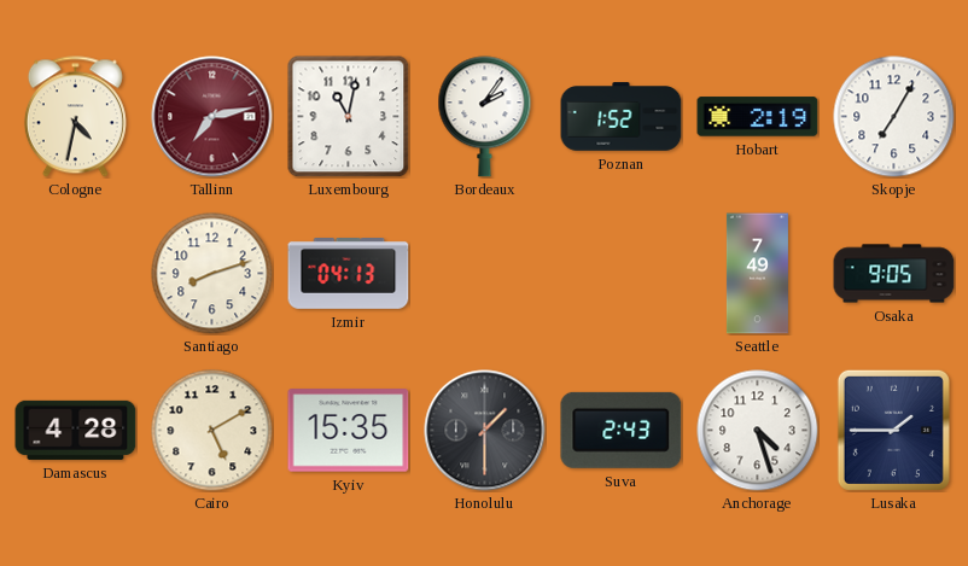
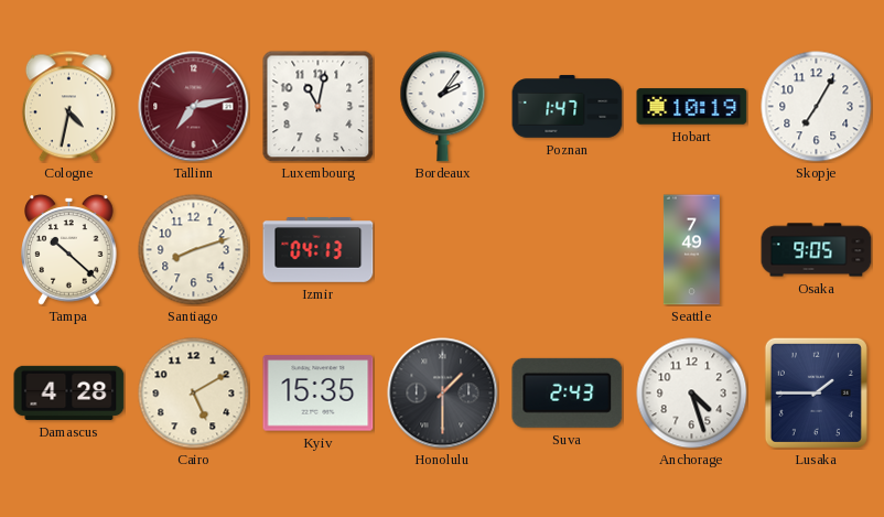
Poznan: 1:52 -> 1:47
Hobart: 2:19 -> 10:19
Tampa: none -> 10:22
